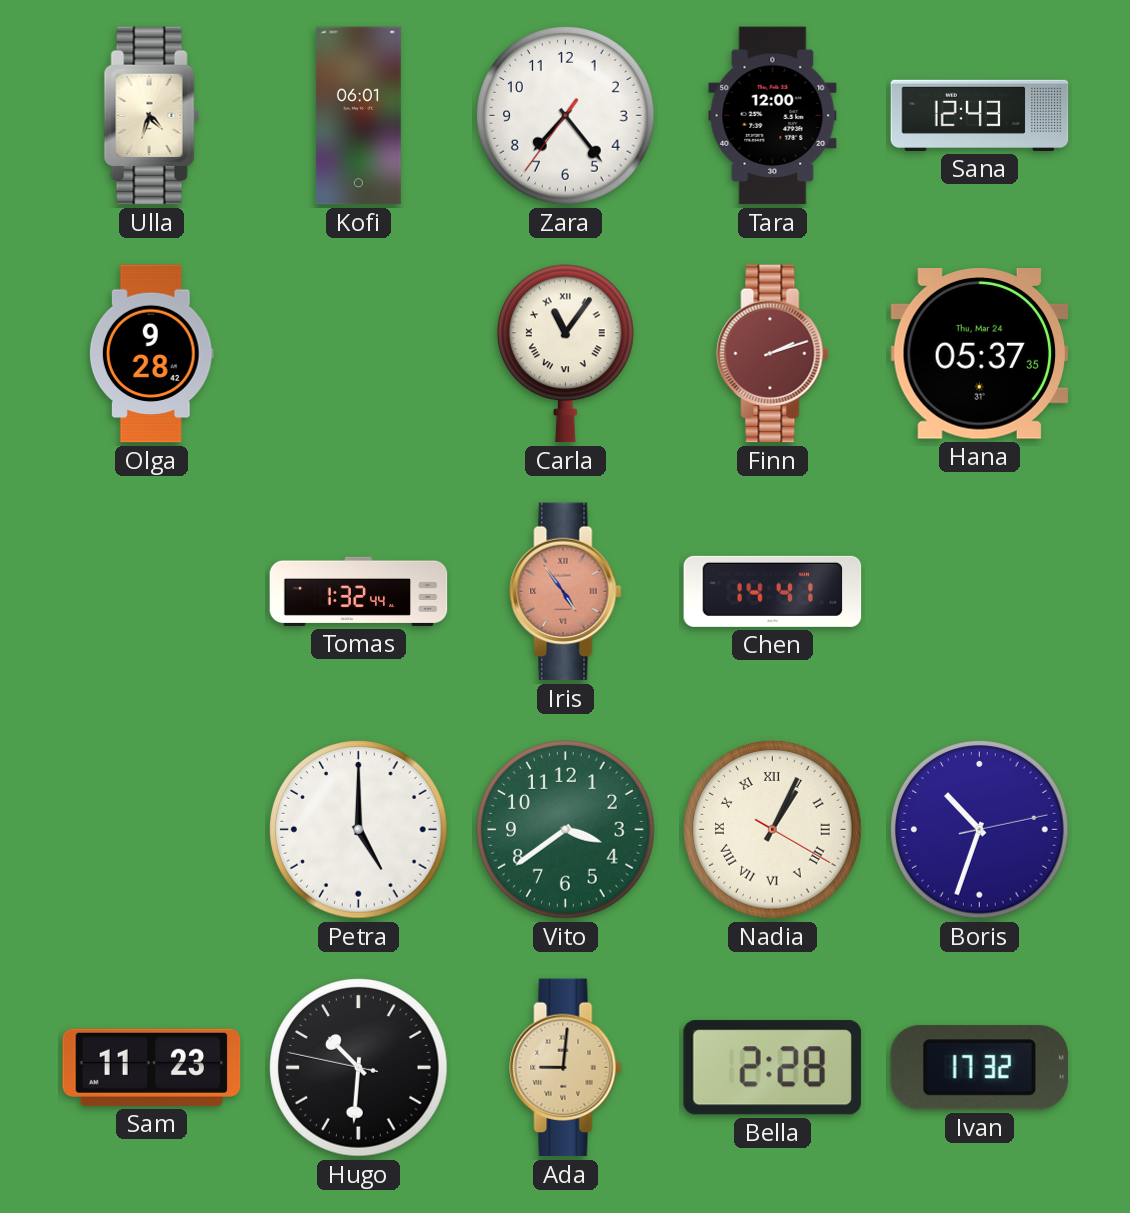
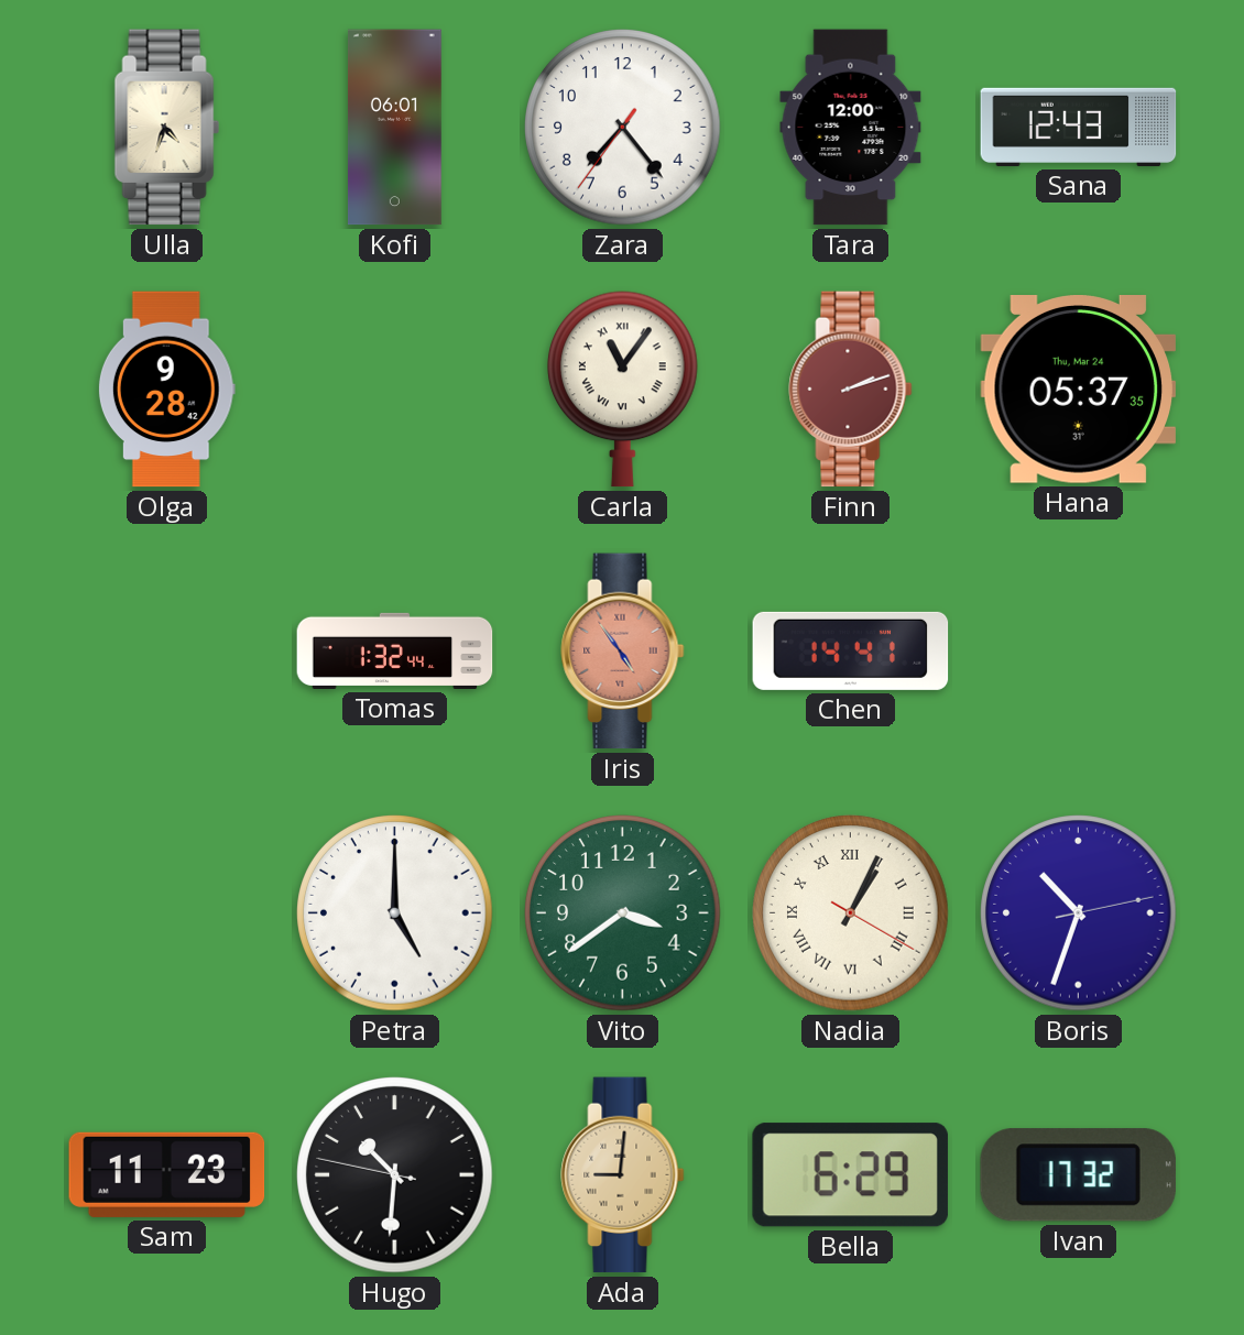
Bella: 2:28 -> 6:29
